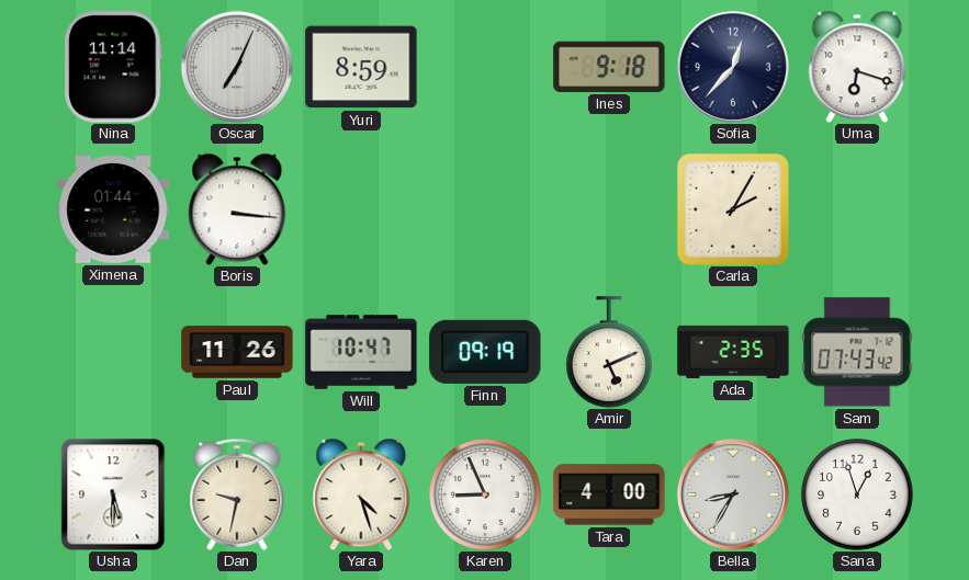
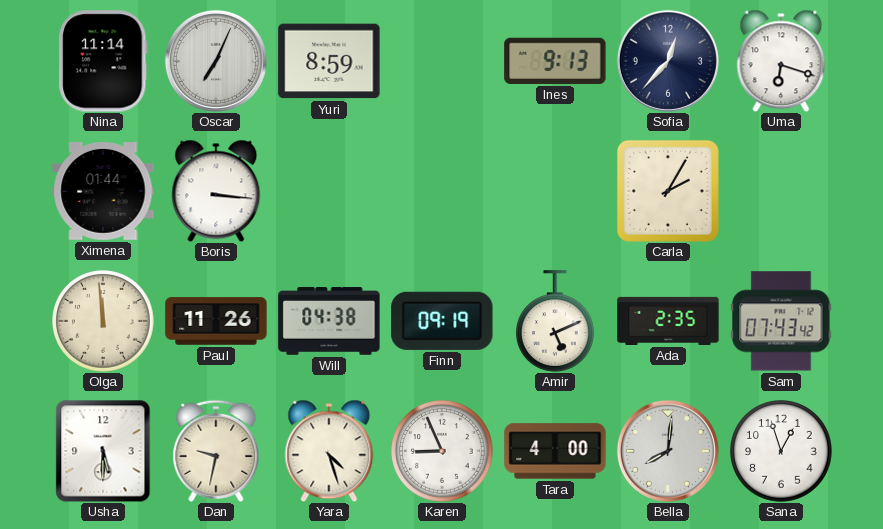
Ines: 9:18 -> 9:13
Olga: none -> 11:59
Will: 10:47 -> 04:38
Bella: 8:35 -> 8:01
